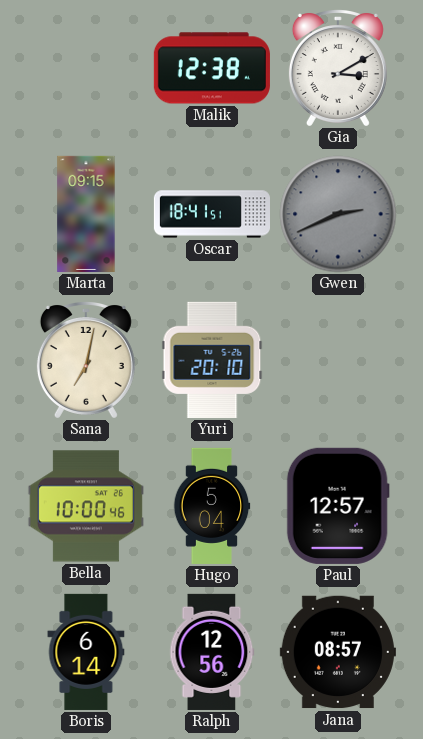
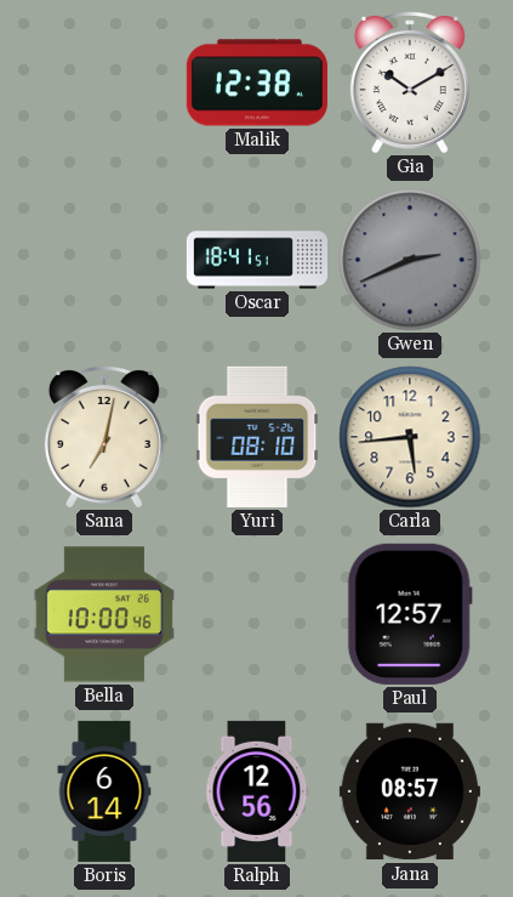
Gia: 3:10 -> 10:10
Marta: 09:15 -> none
Yuri: 20:10 -> 08:10
Carla: none -> 5:44
Hugo: 5:04 -> none
